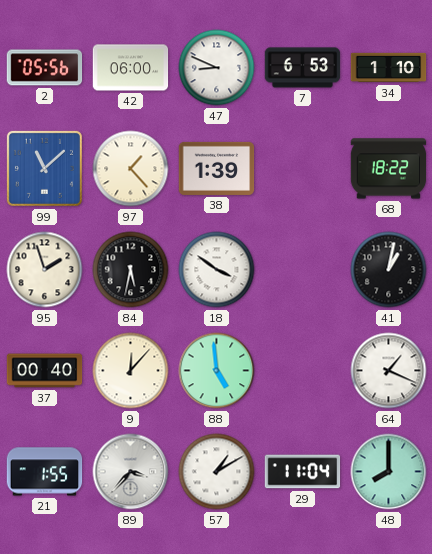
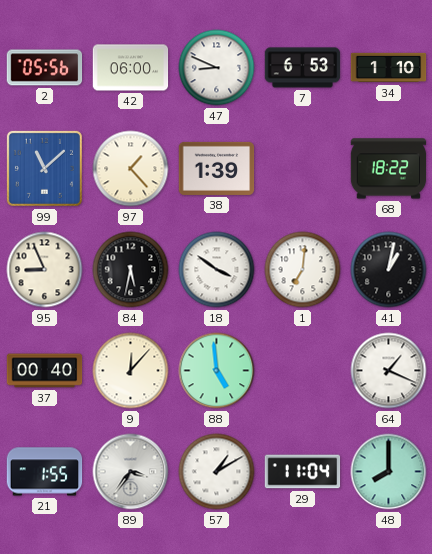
95: 1:57 -> 8:56
1: none -> 7:01
89: 3:37 -> 3:36
